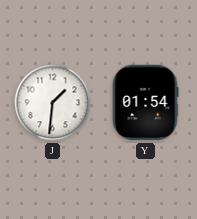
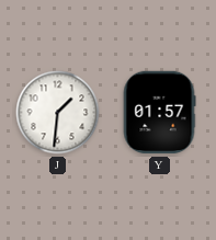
Y: 01:54 -> 01:57
